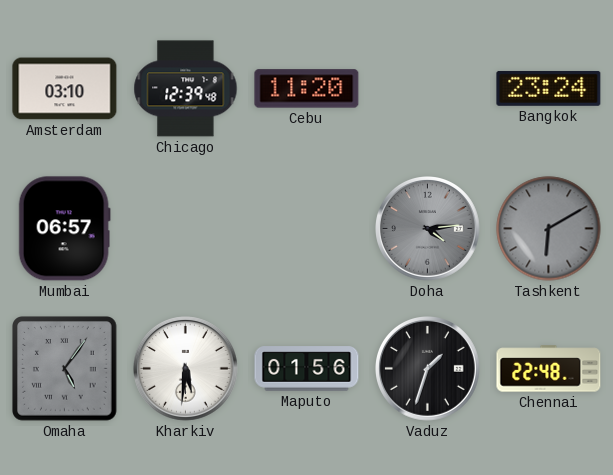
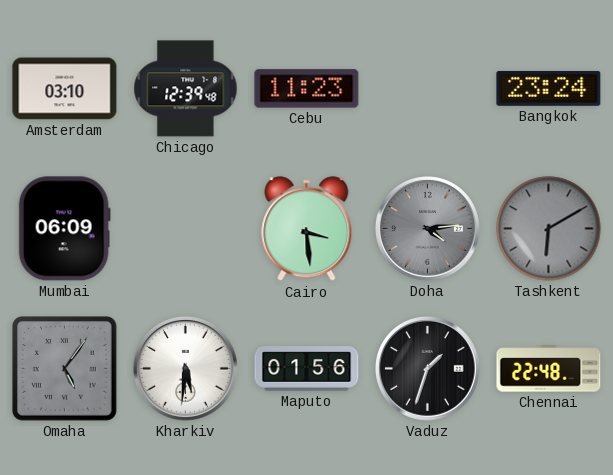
Cebu: 11:20 -> 11:23
Mumbai: 06:57 -> 06:09
Cairo: none -> 3:29
